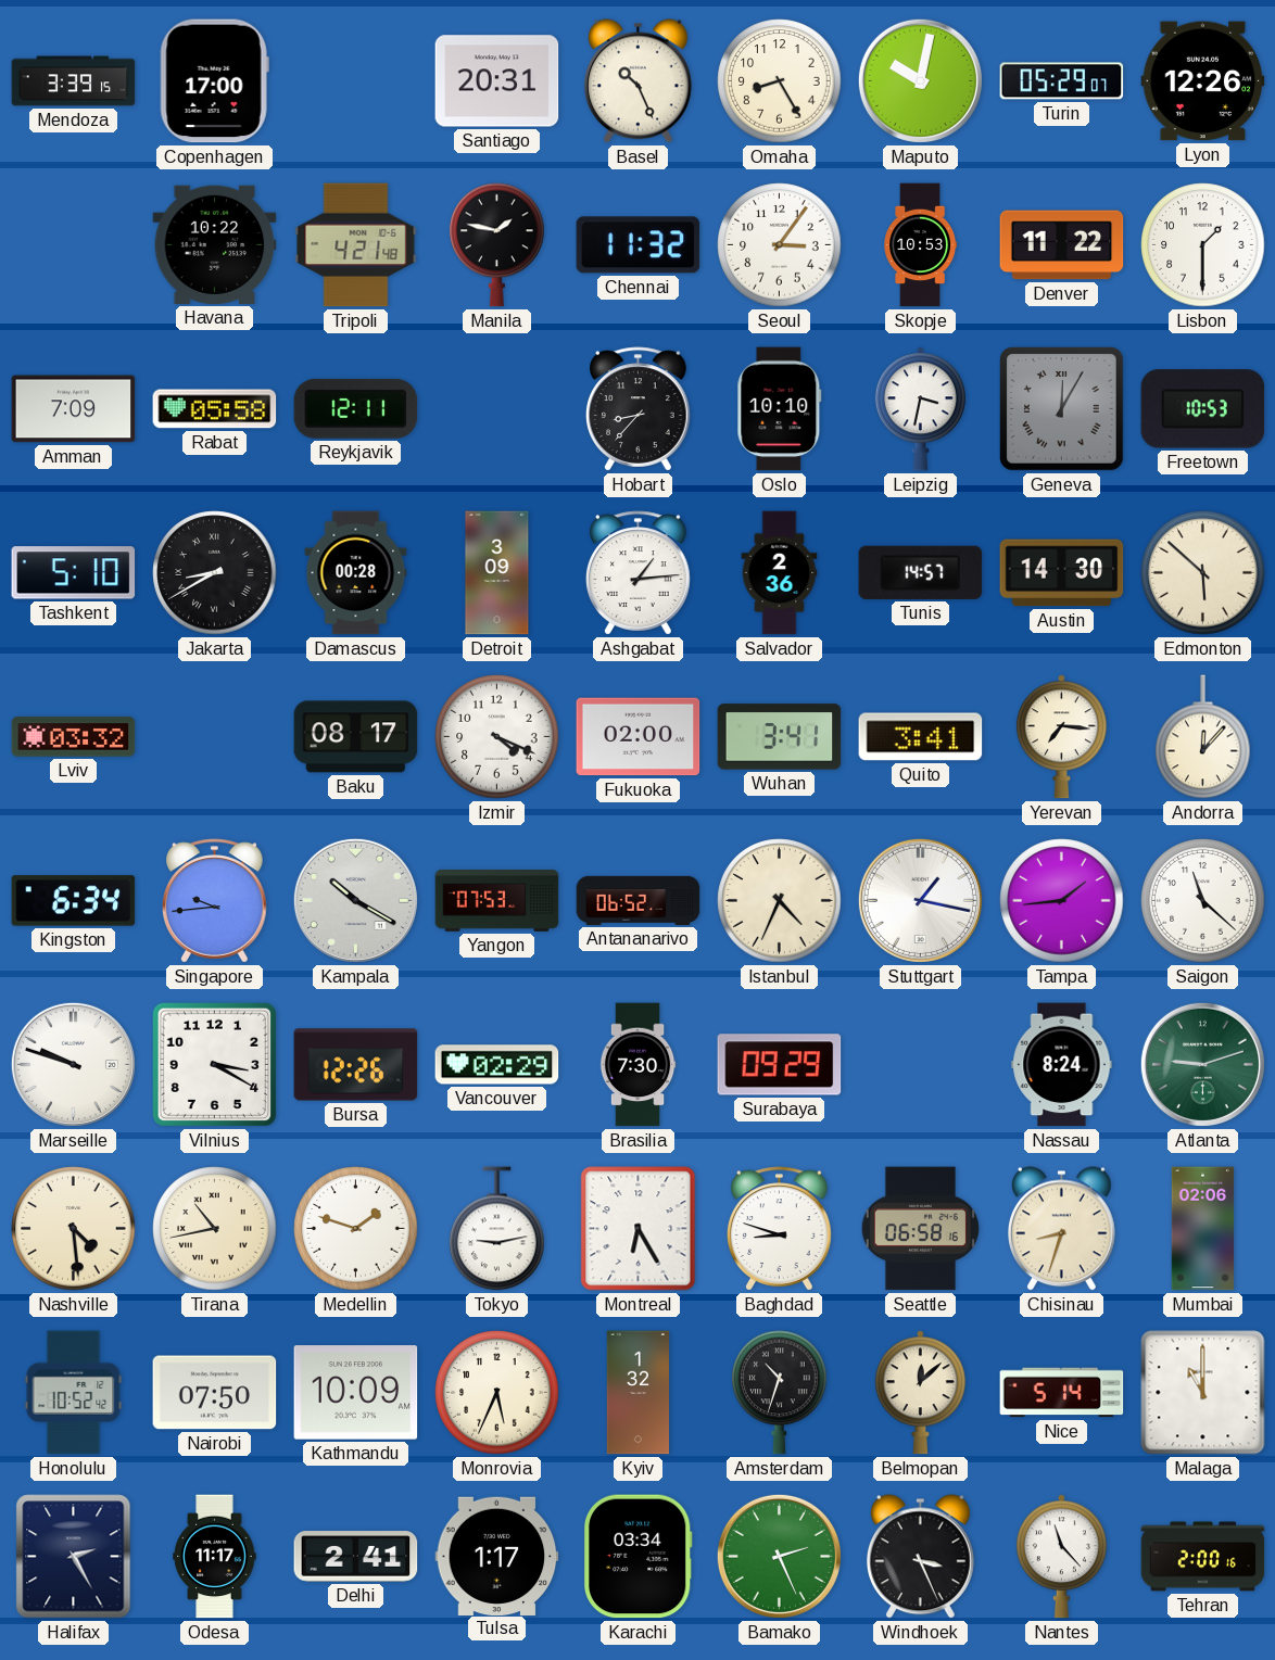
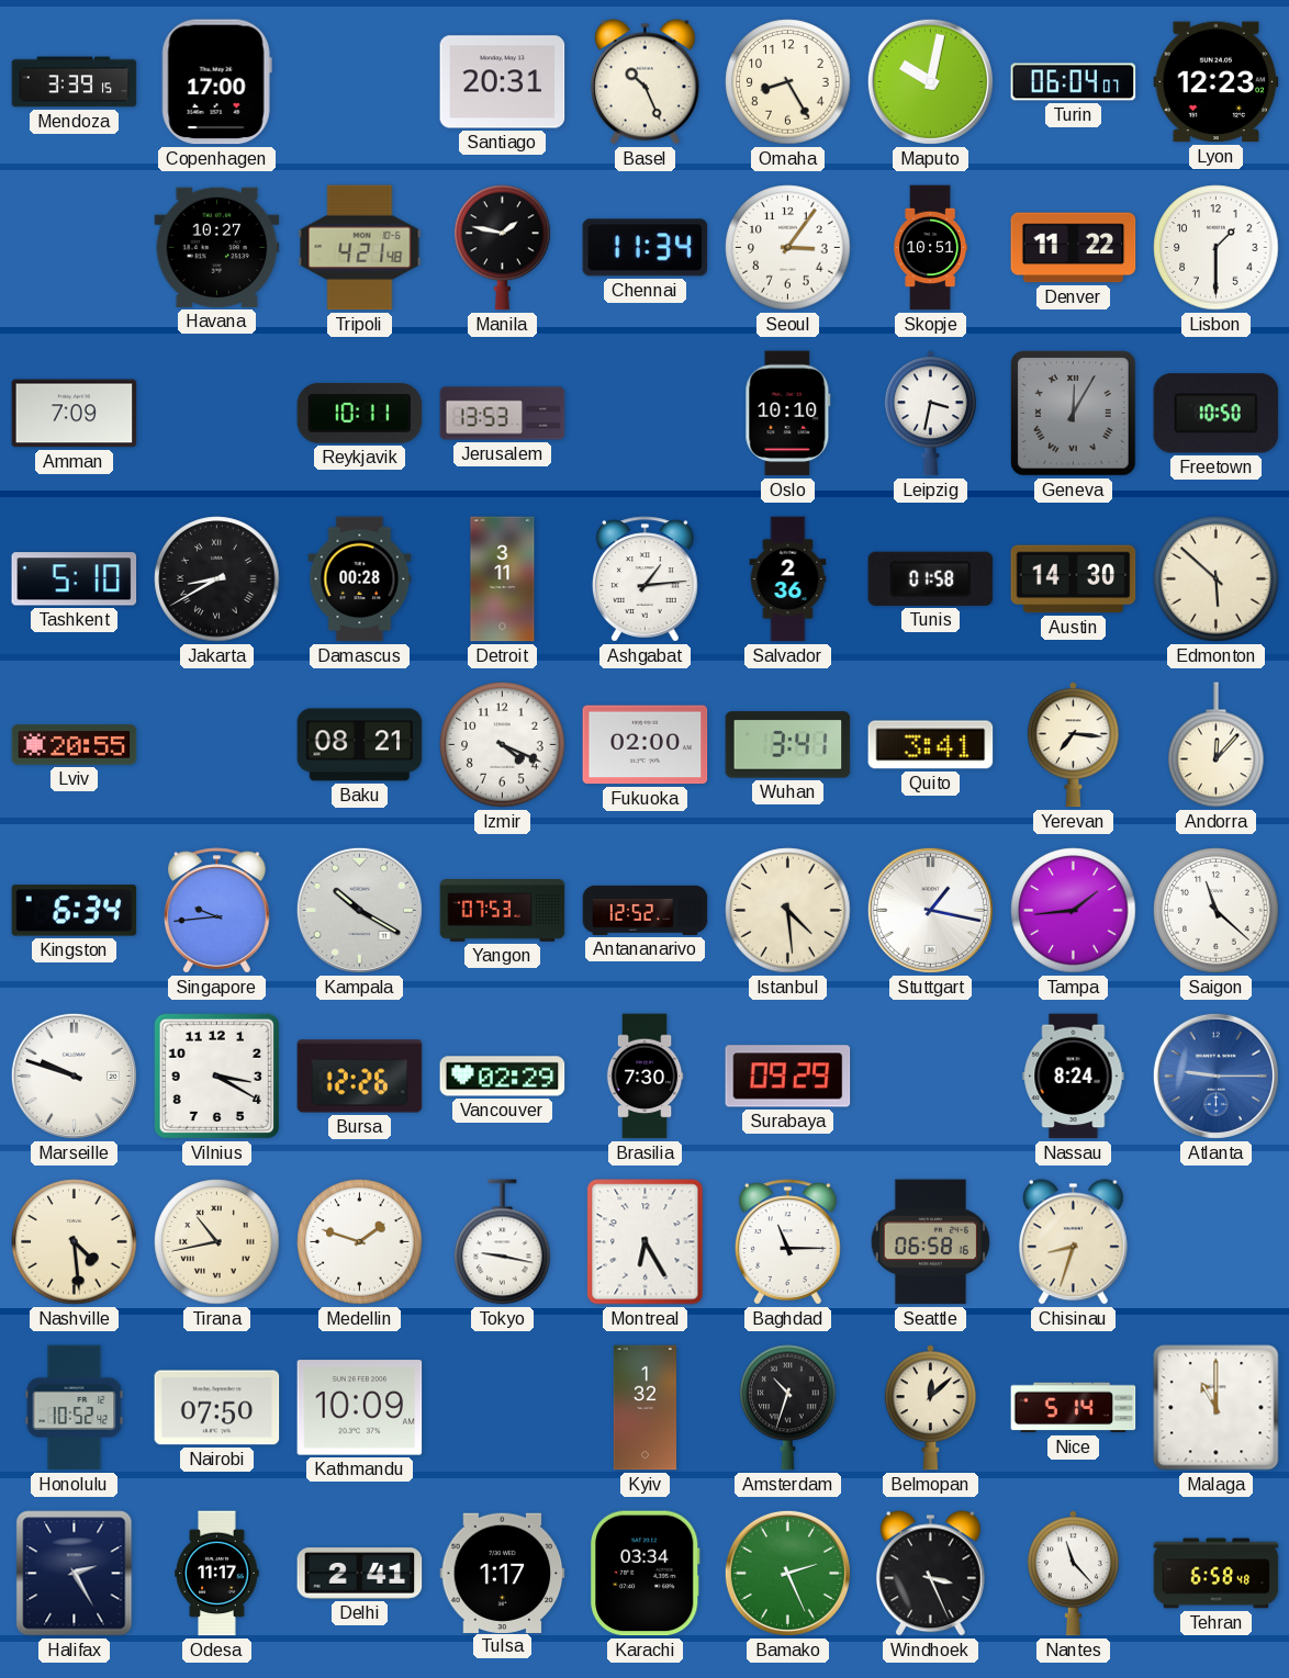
Turin: 05:29 -> 06:04
Lyon: 12:26 -> 12:23
Havana: 10:22 -> 10:27
Chennai: 11:32 -> 11:34
Skopje: 10:53 -> 10:51
Rabat: 05:58 -> none
Reykjavik: 12:11 -> 10:11
Jerusalem: none -> 13:53
Hobart: 8:37 -> none
Freetown: 10:53 -> 10:50
Detroit: 3:09 -> 3:11
Tunis: 14:57 -> 01:58
Lviv: 03:32 -> 20:55
Baku: 08:17 -> 08:21
Antananarivo: 06:52 -> 12:52
Istanbul: 4:34 -> 4:29
Atlanta: 9:12 -> 9:15
Atlanta dial: green -> blue
Tokyo: 9:13 -> 9:17
Baghdad: 8:48 -> 11:15
Mumbai: 02:06 -> none
Monrovia: 5:34 -> none
Tehran: 2:00 -> 6:58
